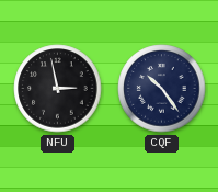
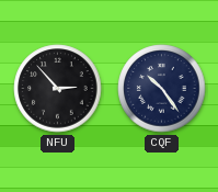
NFU: 2:58 -> 2:53
